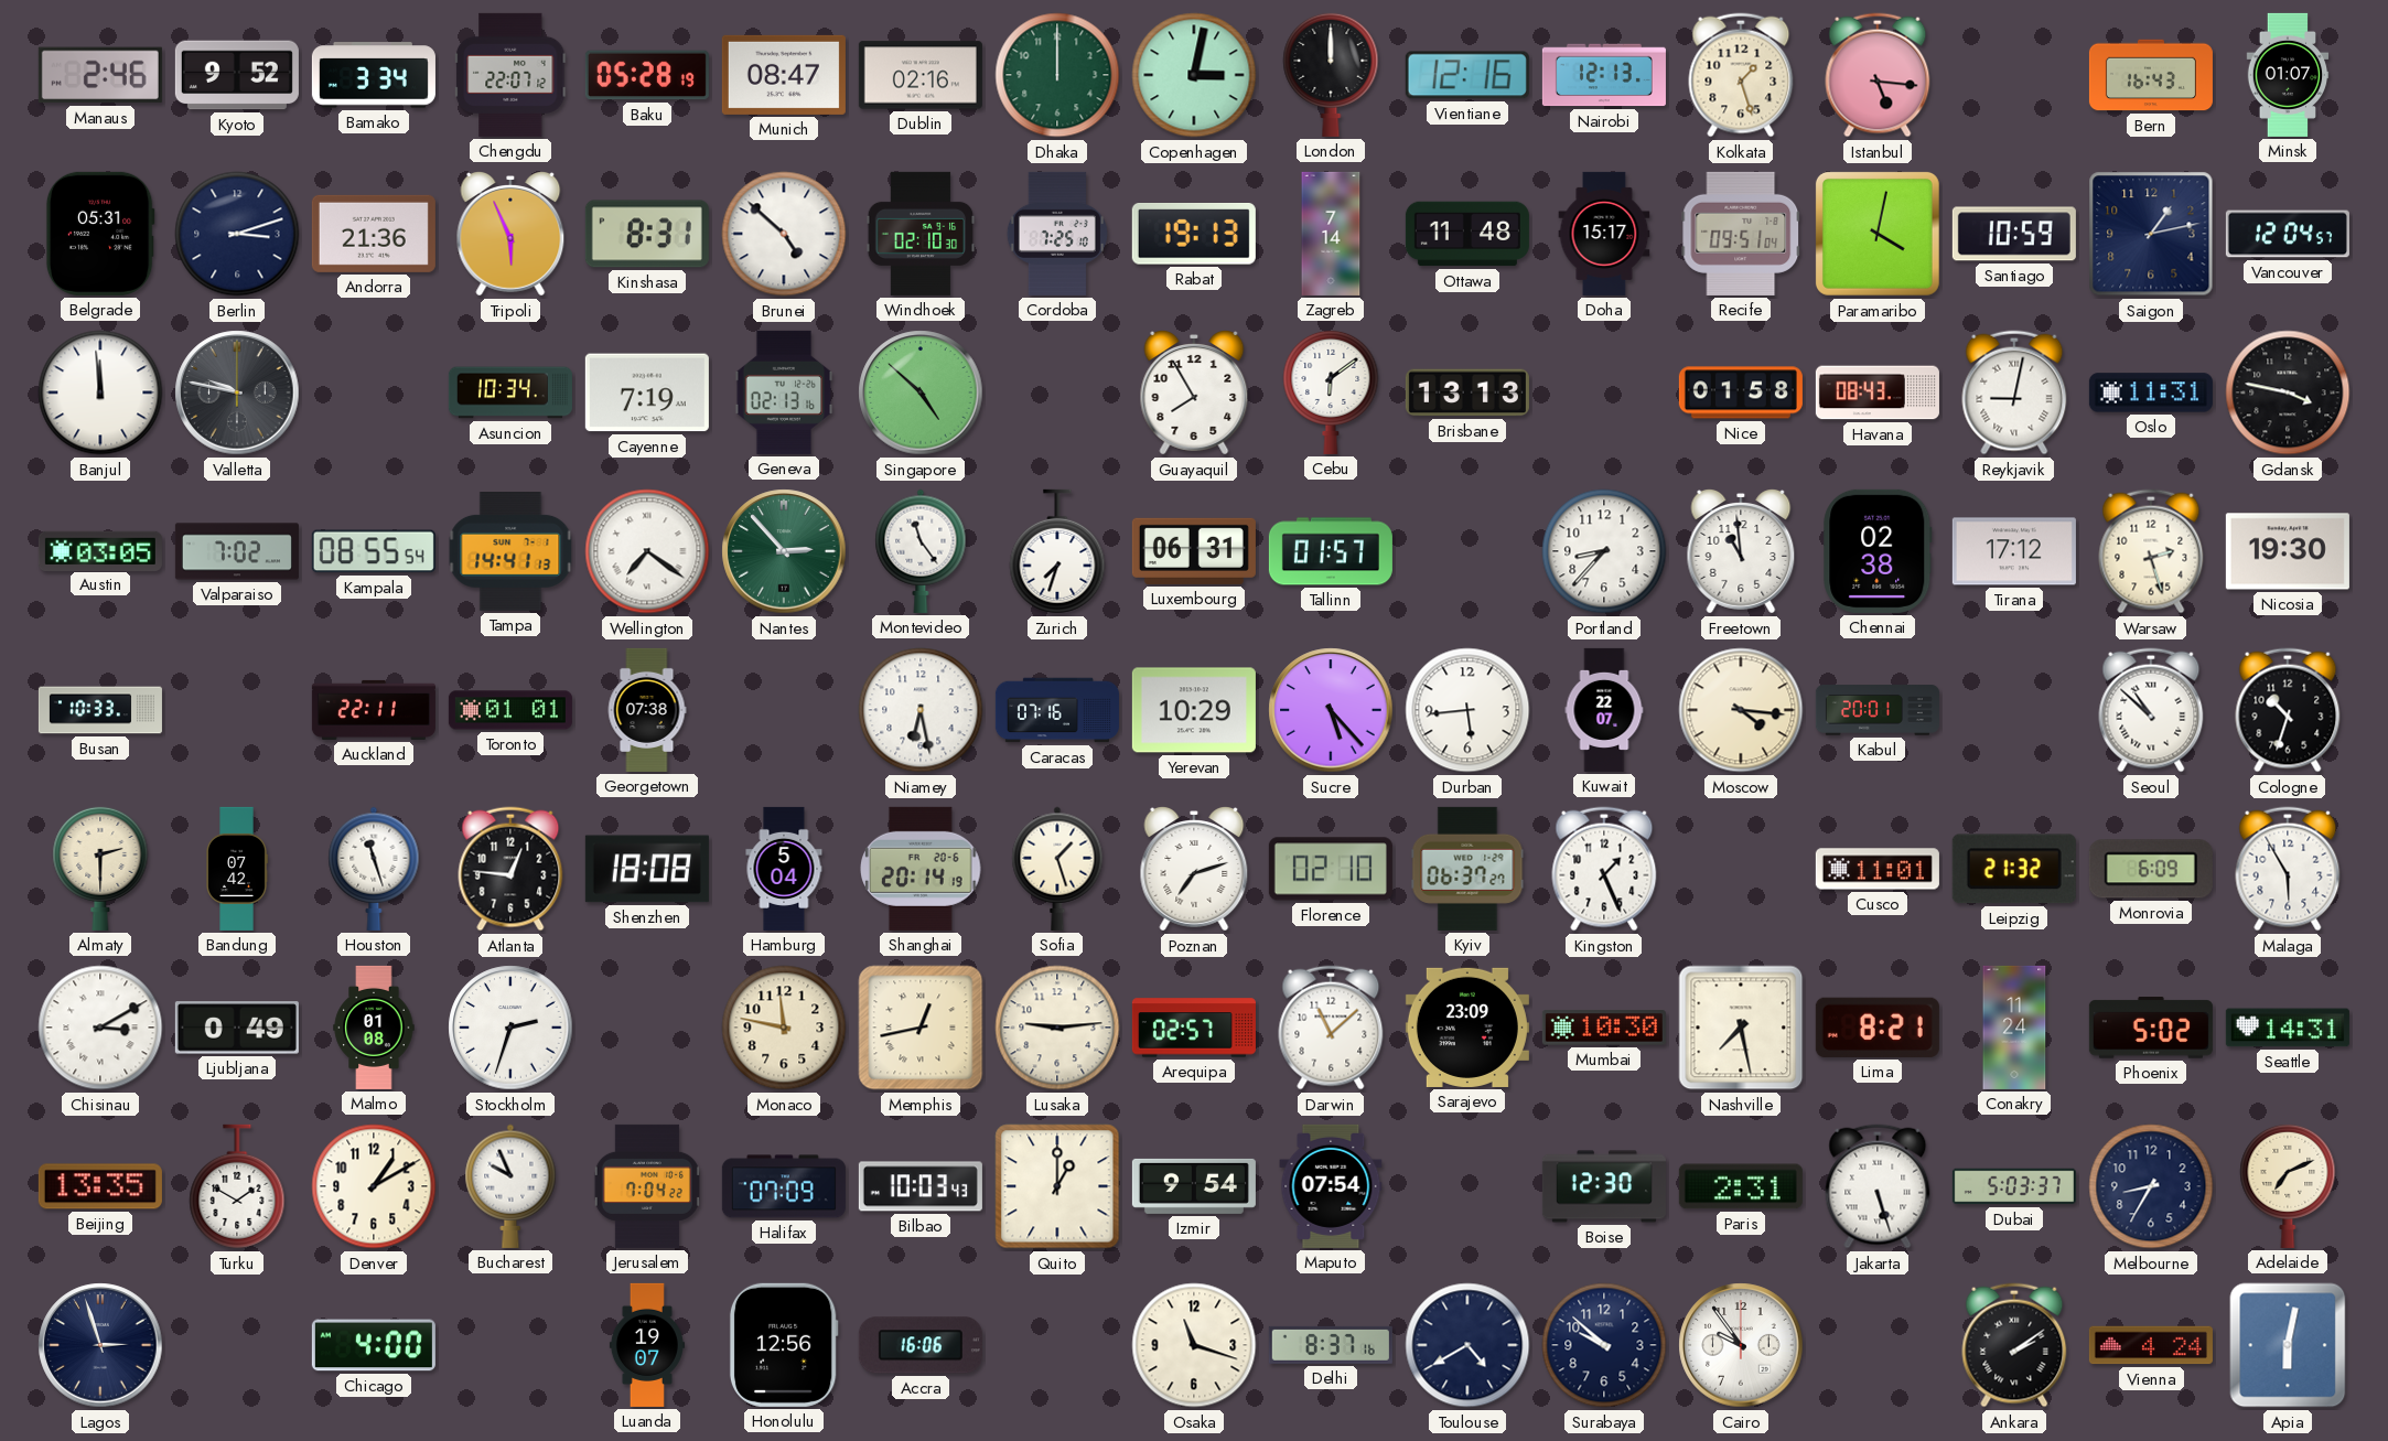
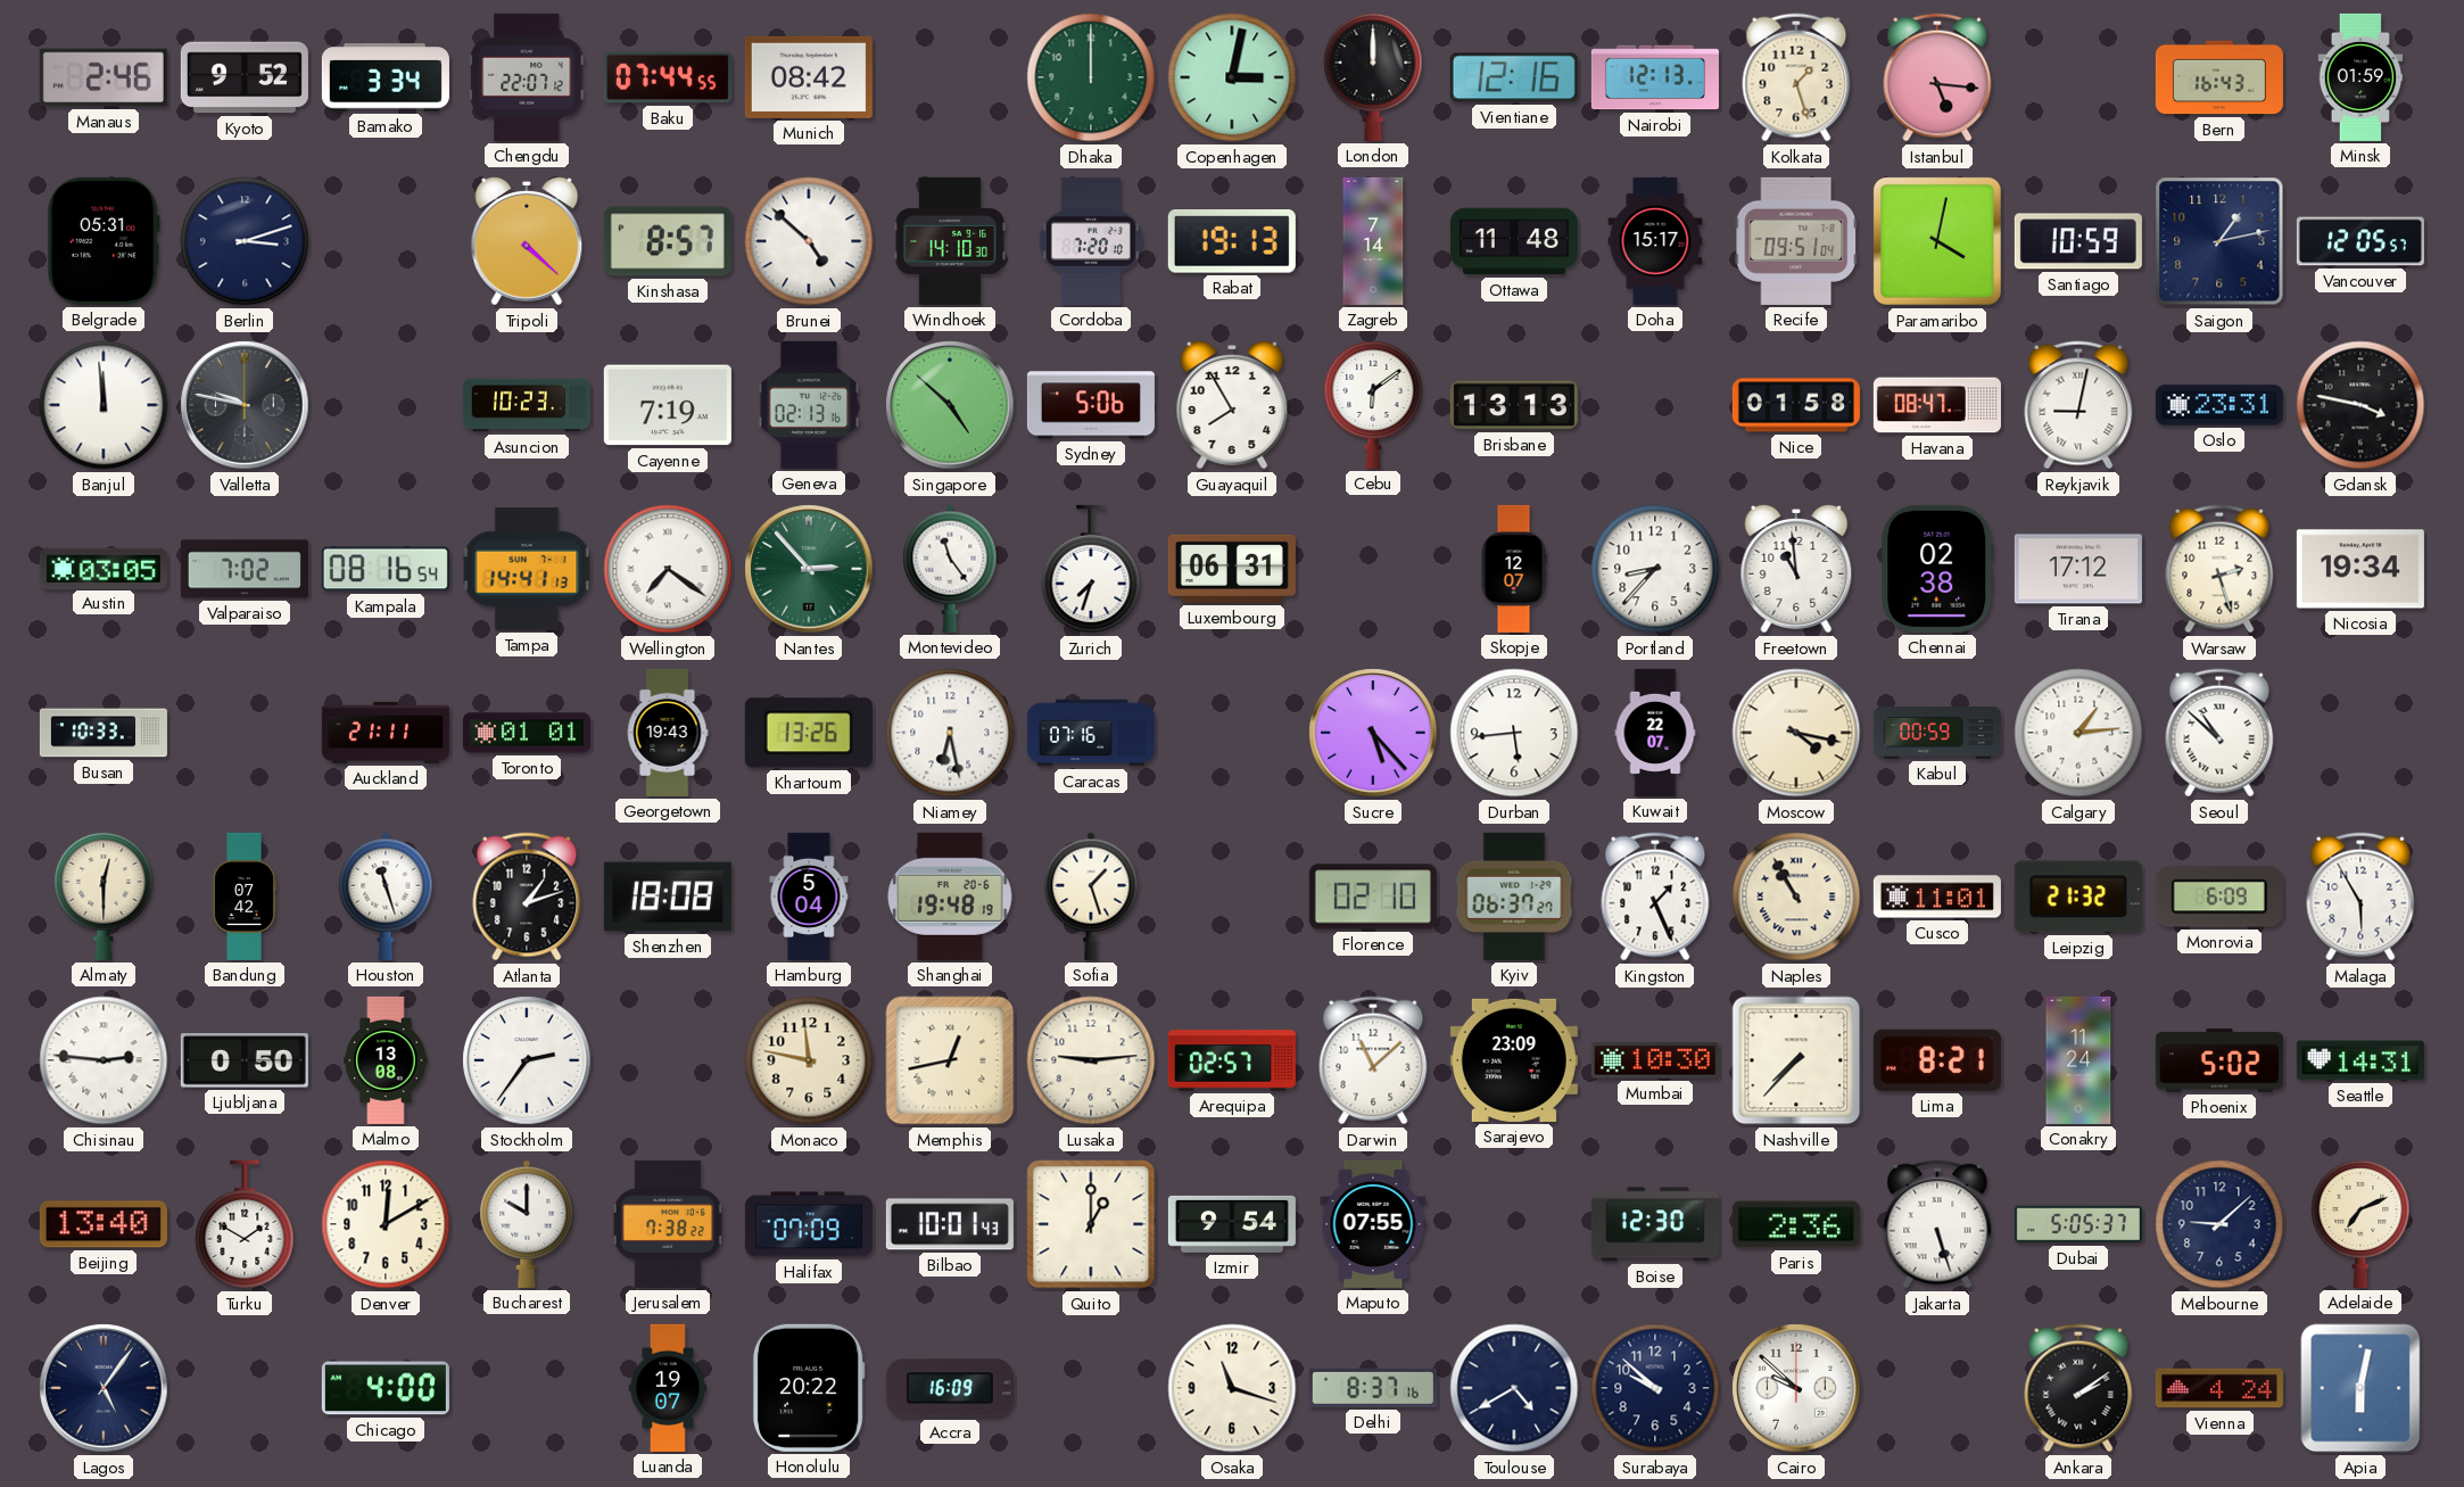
Baku: 05:28 -> 07:44
Munich: 08:47 -> 08:42
Dublin: 02:16 -> none
Minsk: 01:07 -> 01:59
Andorra: 21:36 -> none
Tripoli: 5:56 -> 4:22
Kinshasa: 8:31 -> 8:57
Windhoek: 02:10 -> 14:10
Cordoba: 7:25 -> 7:20
Vancouver: 12:04 -> 12:05
Asuncion: 10:34 -> 10:23
Sydney: none -> 5:06
Havana: 08:43 -> 08:47
Oslo: 11:31 -> 23:31
Kampala: 08:55 -> 08:16
Tallinn: 01:57 -> none
Skopje: none -> 12:07
Nicosia: 19:30 -> 19:34
Auckland: 22:11 -> 21:11
Georgetown: 07:38 -> 19:43
Khartoum: none -> 13:26
Yerevan: 10:29 -> none
Moscow: 4:16 -> 4:17
Kabul: 20:01 -> 00:59
Calgary: none -> 1:14
Cologne: 10:33 -> none
Almaty: 2:30 -> 12:30
Atlanta: 12:46 -> 1:12
Shanghai: 20:14 -> 19:48
Poznan: 7:12 -> none
Naples: none -> 10:55
Chisinau: 3:10 -> 2:46
Ljubljana: 0:49 -> 0:50
Malmo: 01:08 -> 13:08
Stockholm: 2:33 -> 2:36
Nashville: 7:28 -> 7:37
Beijing: 13:35 -> 13:40
Denver: 1:10 -> 12:10
Bucharest: 9:56 -> 10:00
Jerusalem: 7:04 -> 7:38
Bilbao: 10:03 -> 10:01
Maputo: 07:54 -> 07:55
Paris: 2:31 -> 2:36
Dubai: 5:03 -> 5:05
Melbourne: 8:35 -> 9:08
Lagos: 2:57 -> 5:06
Honolulu: 12:56 -> 20:22
Accra: 16:06 -> 16:09
Cairo: 9:54 -> 9:52
